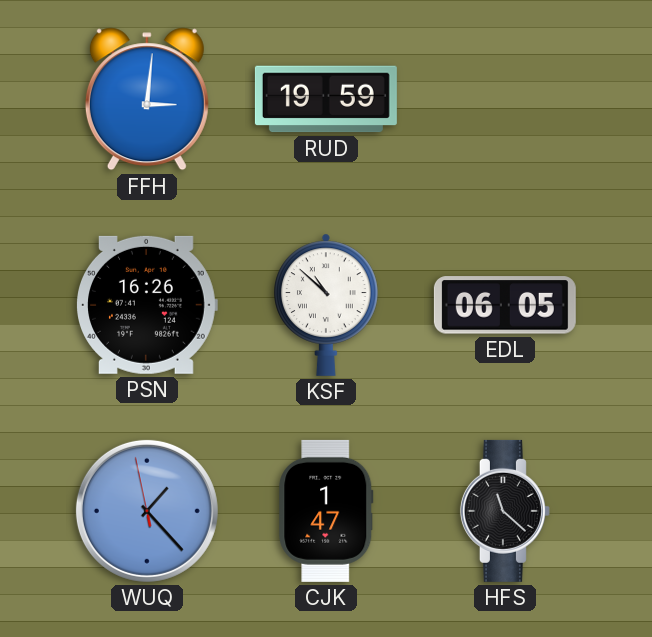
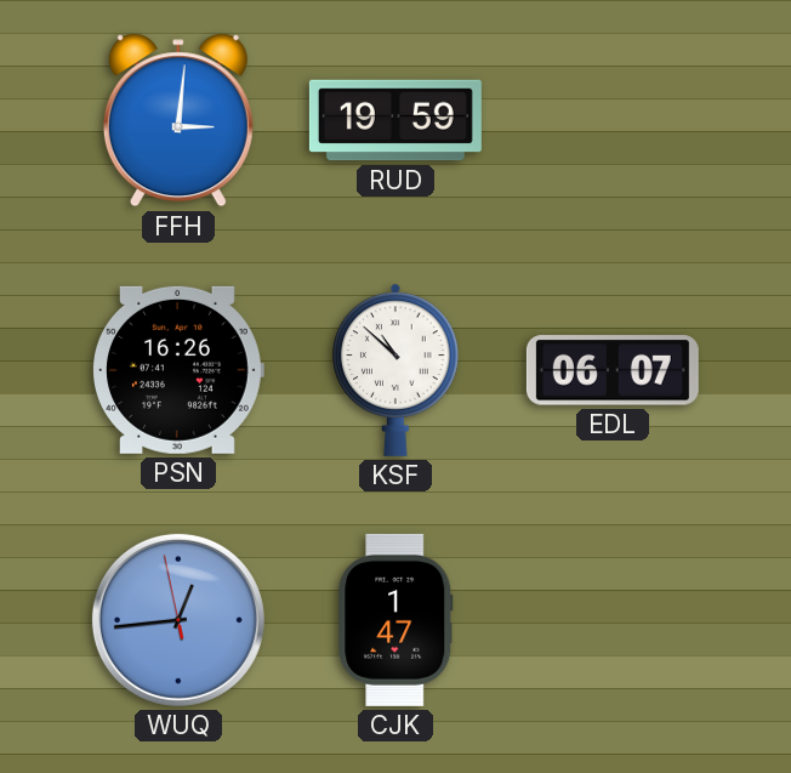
EDL: 06:05 -> 06:07
WUQ: 1:22 -> 12:43
HFS: 11:22 -> none
